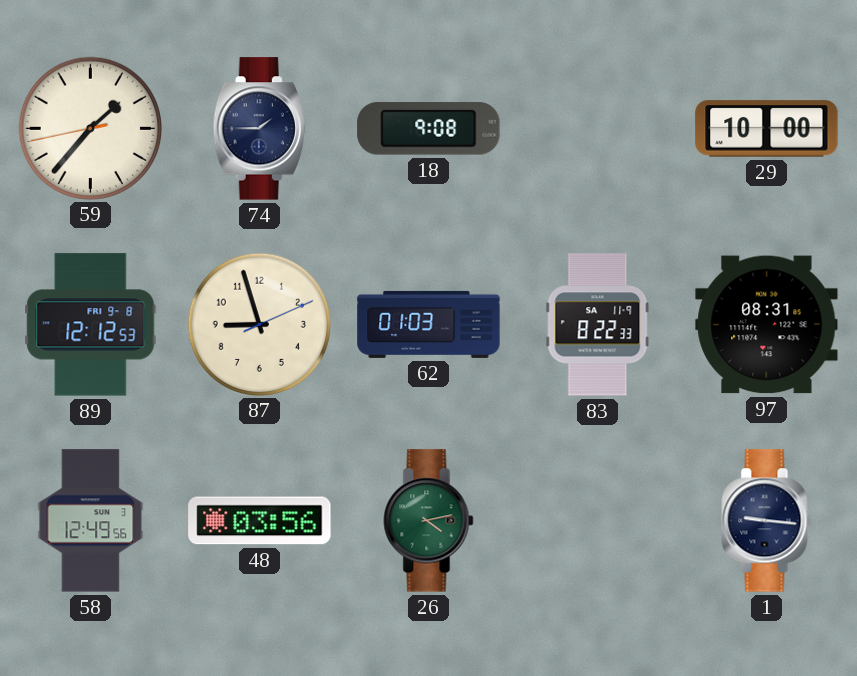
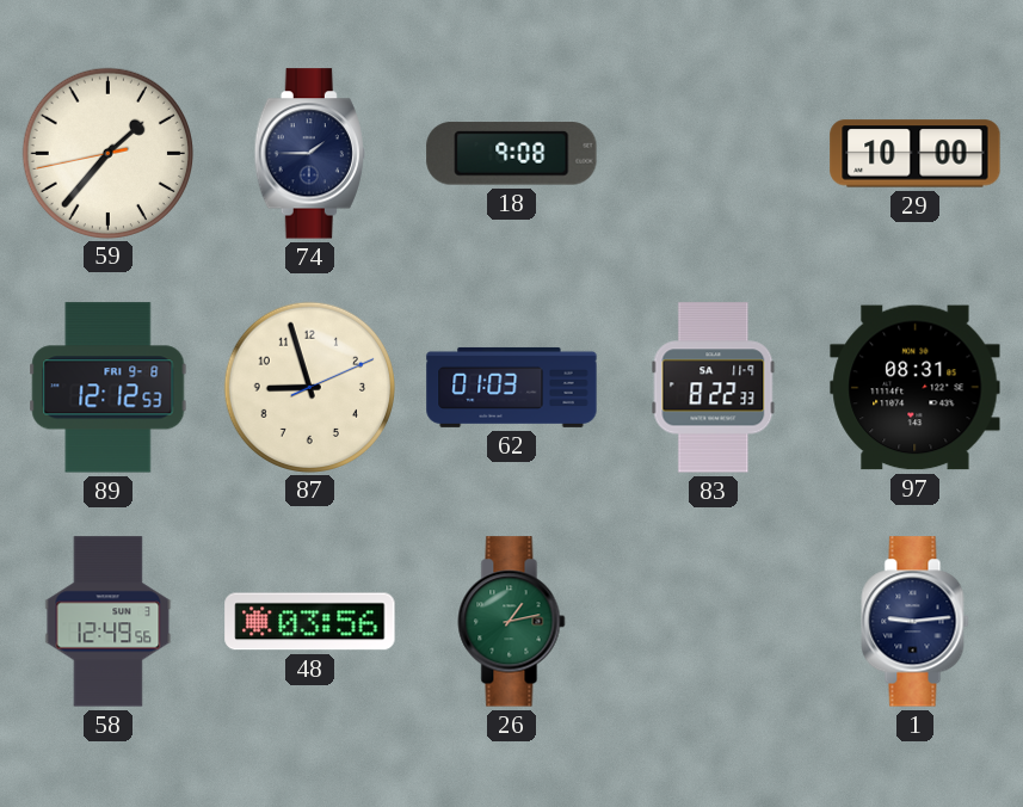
26: 4:13 -> 1:13
1: 9:16 -> 9:14
